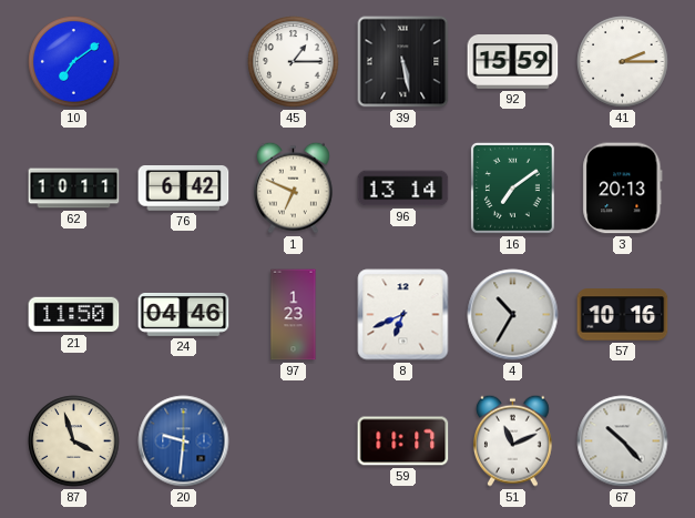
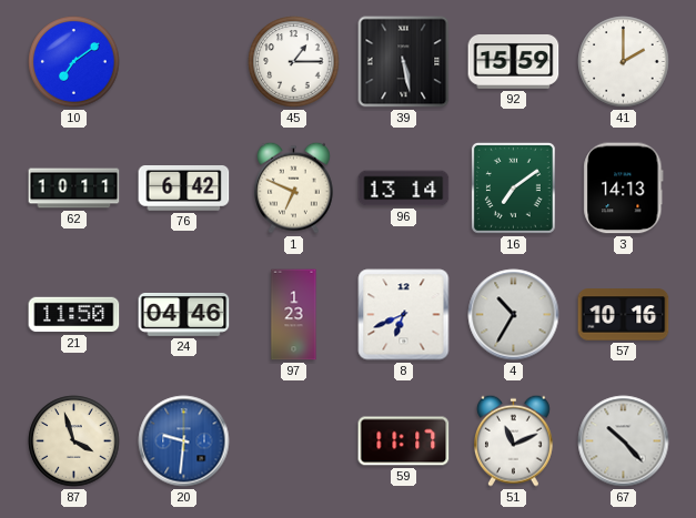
41: 2:15 -> 2:00
3: 20:13 -> 14:13
